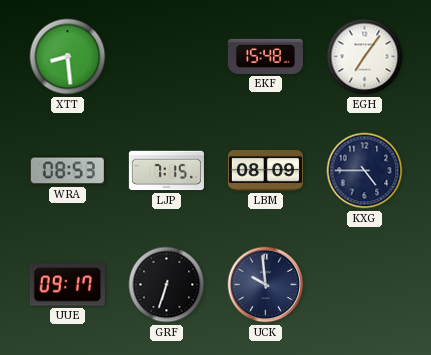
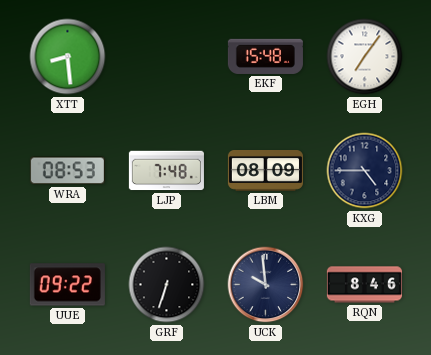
LJP: 7:15 -> 7:48
UUE: 09:17 -> 09:22
RQN: none -> 8:46
